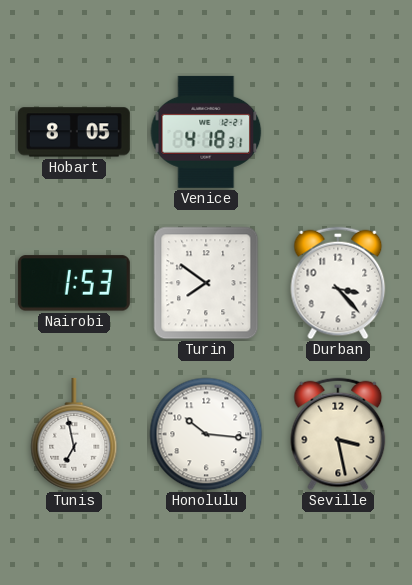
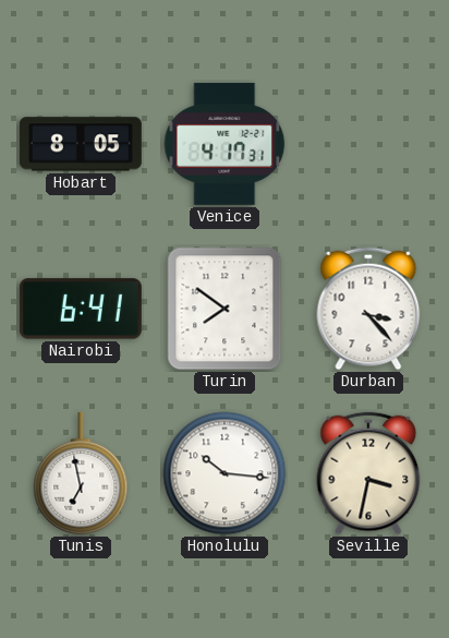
Venice: 4:18 -> 4:17
Nairobi: 1:53 -> 6:41
Seville: 3:28 -> 3:32
